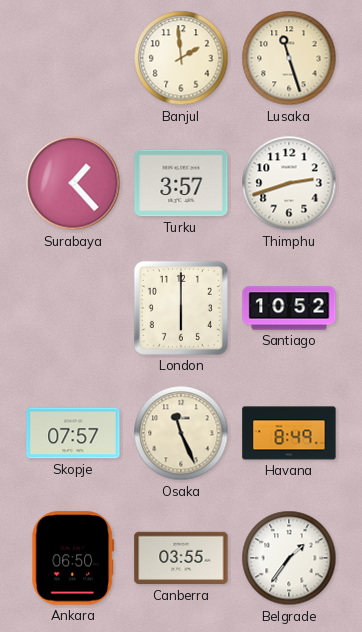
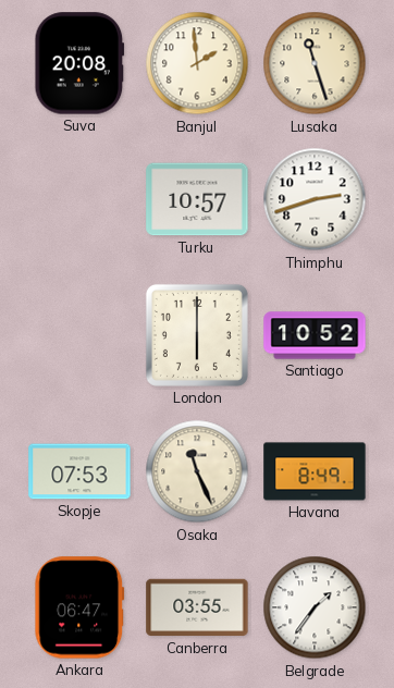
Suva: none -> 20:08
Surabaya: 1:23 -> none
Turku: 3:57 -> 10:57
Skopje: 07:57 -> 07:53
Ankara: 06:50 -> 06:47
